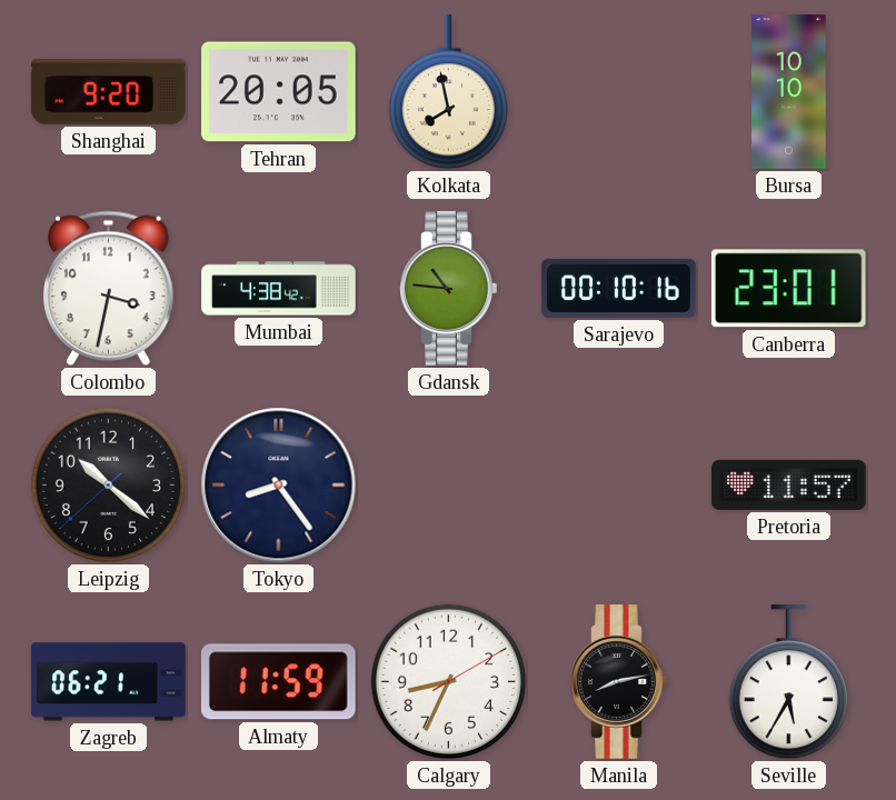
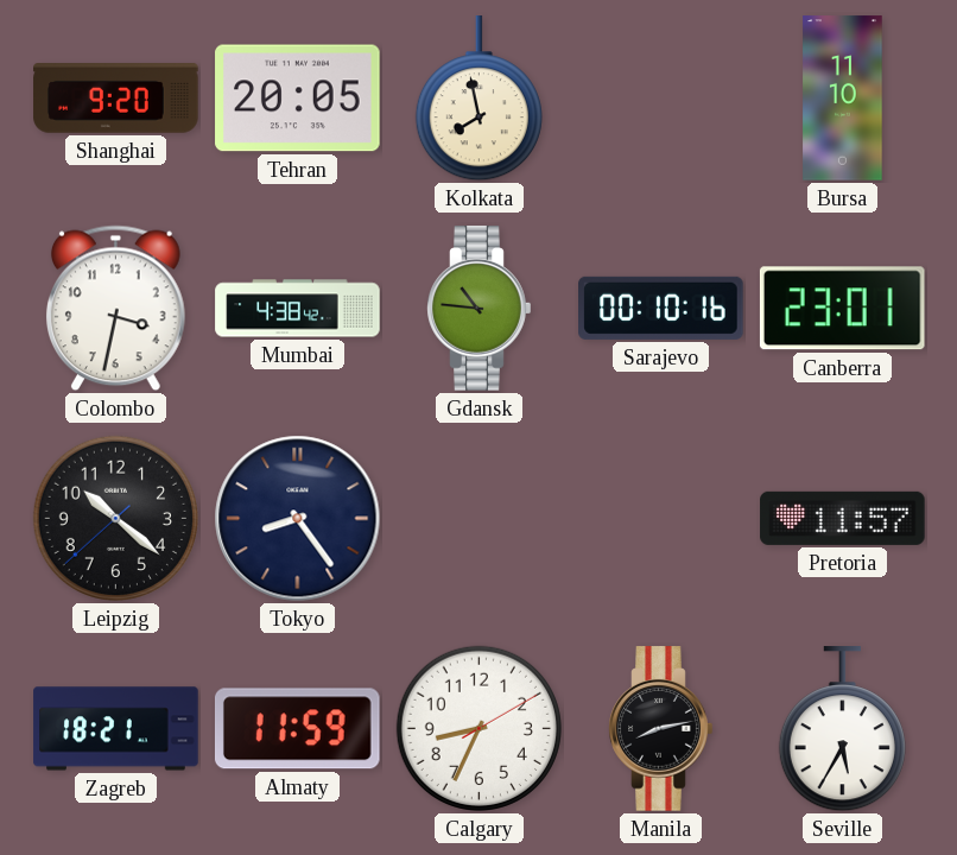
Bursa: 10:10 -> 11:10
Zagreb: 06:21 -> 18:21
